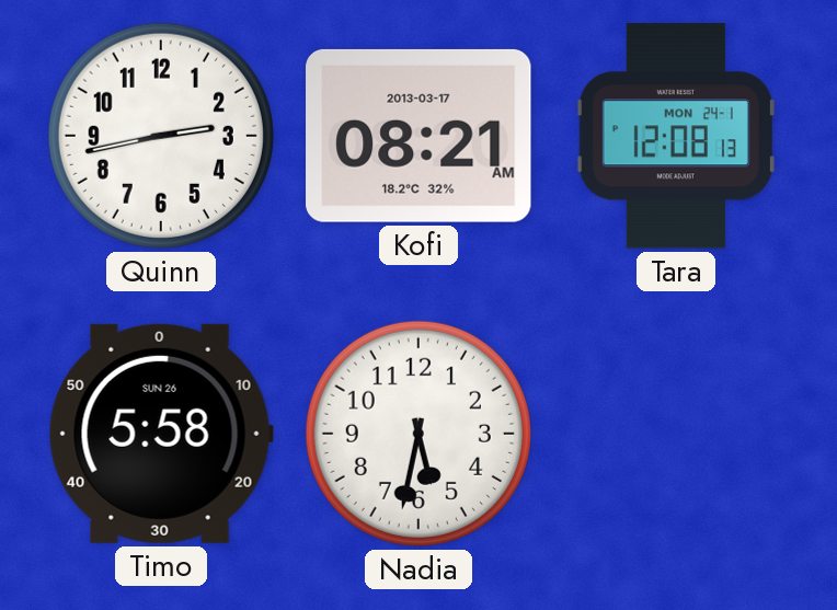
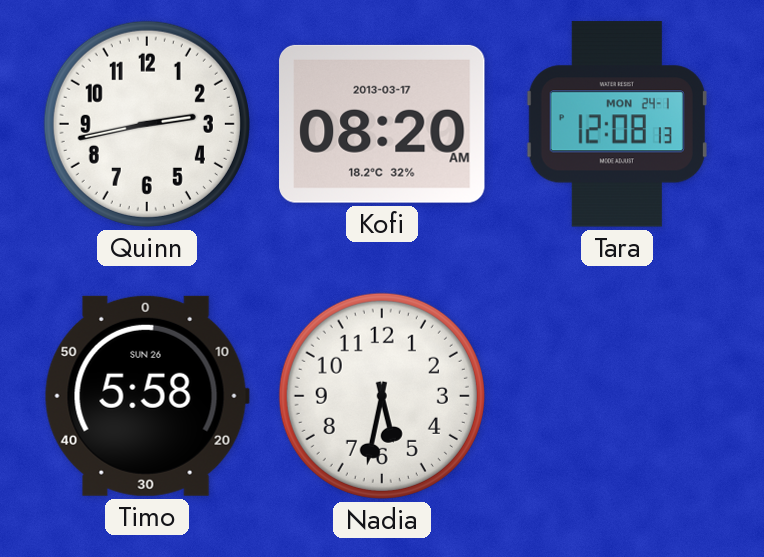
Kofi: 08:21 -> 08:20
